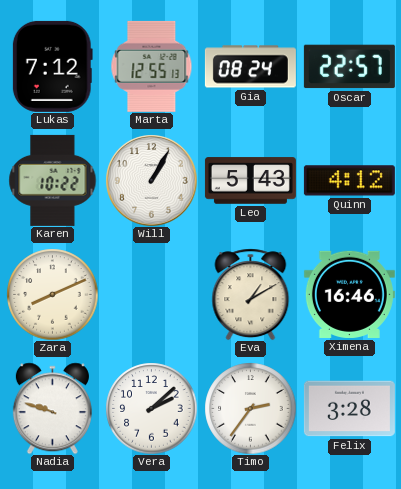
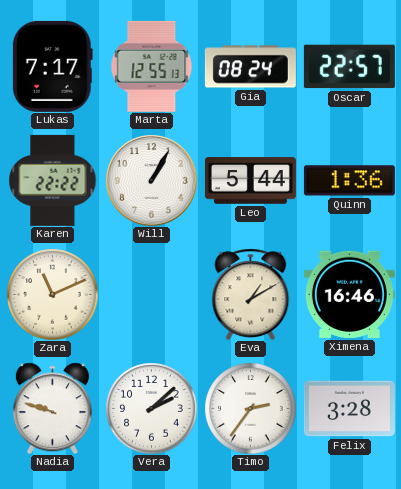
Lukas: 7:12 -> 7:17
Karen: 10:22 -> 22:22
Leo: 5:43 -> 5:44
Quinn: 4:12 -> 1:36
Zara: 8:11 -> 11:11
